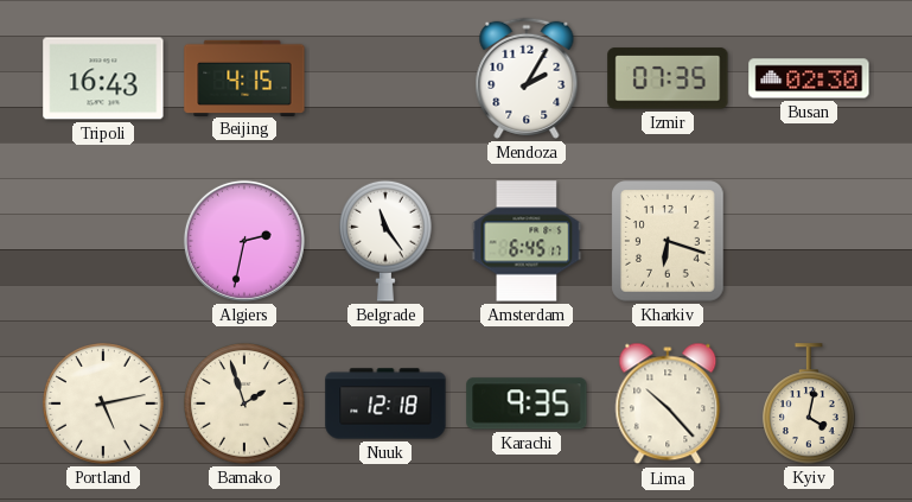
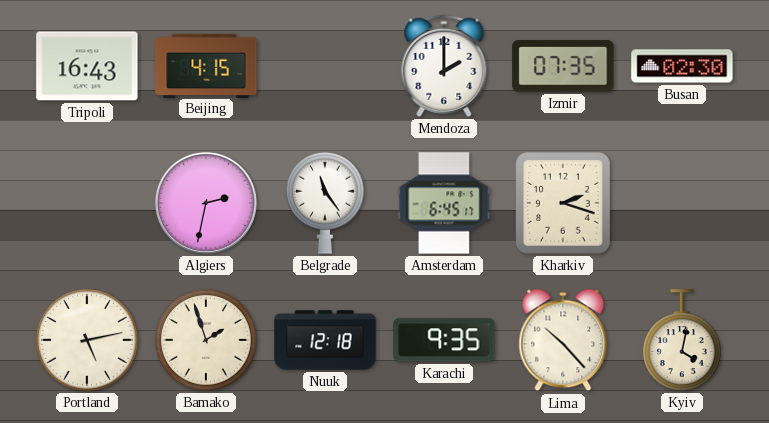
Mendoza: 2:05 -> 2:00
Kharkiv: 6:18 -> 2:18
